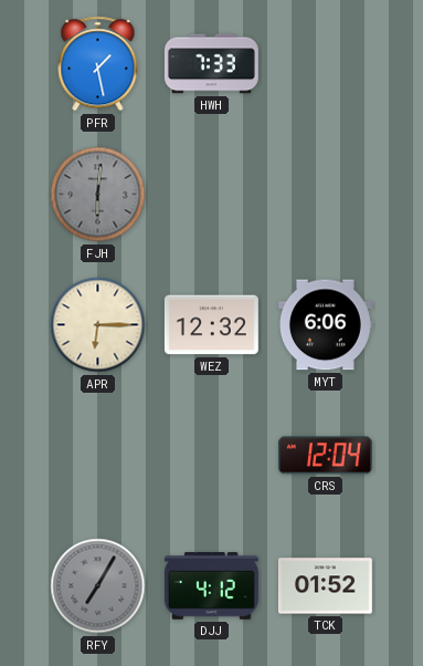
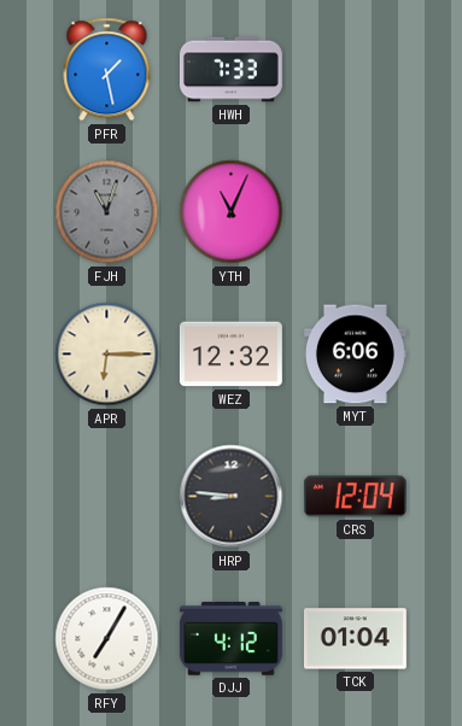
FJH: 6:01 -> 11:03
YTH: none -> 11:04
HRP: none -> 8:46
RFY dial: grey -> white
TCK: 01:52 -> 01:04
